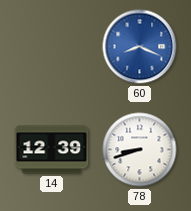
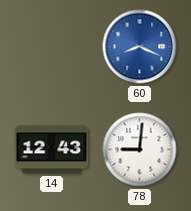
14: 12:39 -> 12:43
78: 8:42 -> 9:01
